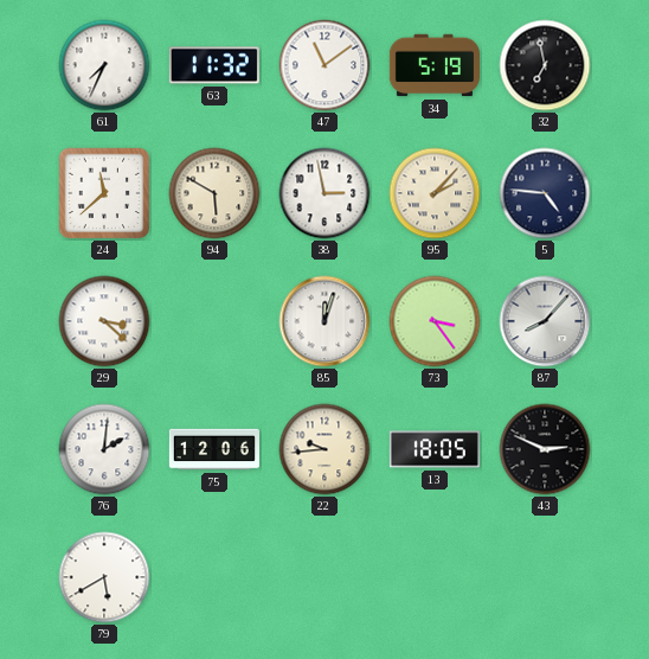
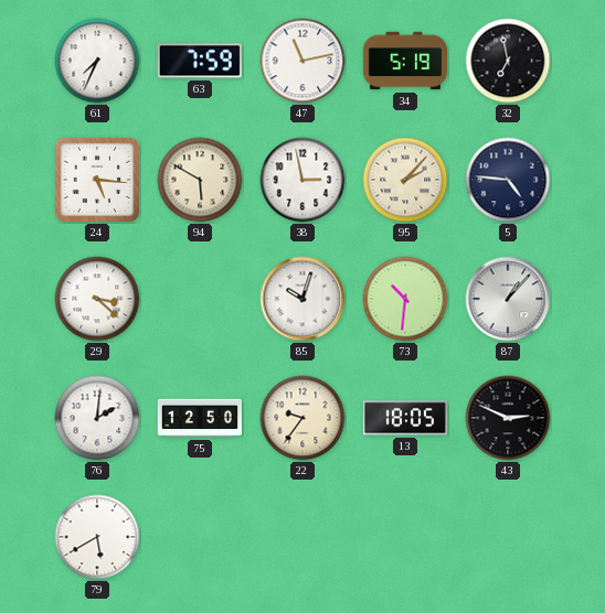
63: 11:32 -> 7:59
47: 11:09 -> 11:13
24: 11:38 -> 5:16
85: 12:03 -> 10:03
73: 3:24 -> 10:31
87: 8:07 -> 1:07
75: 12:06 -> 12:50
22: 9:44 -> 9:36
